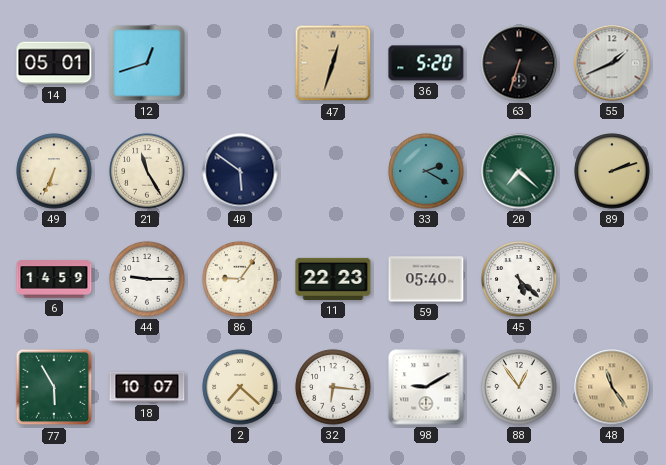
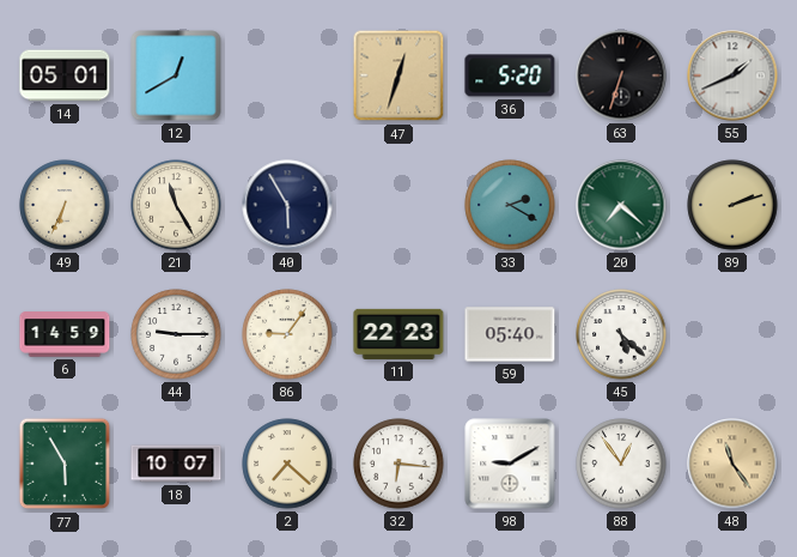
12: 12:42 -> 12:40
40: 5:51 -> 5:55
